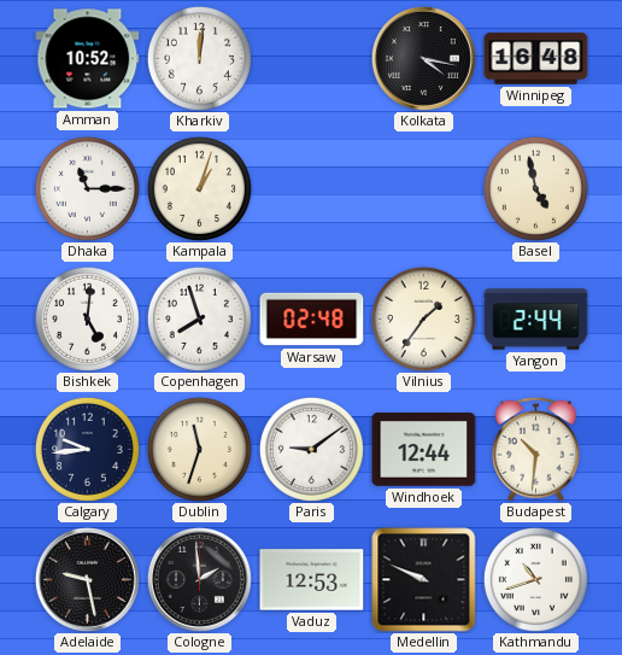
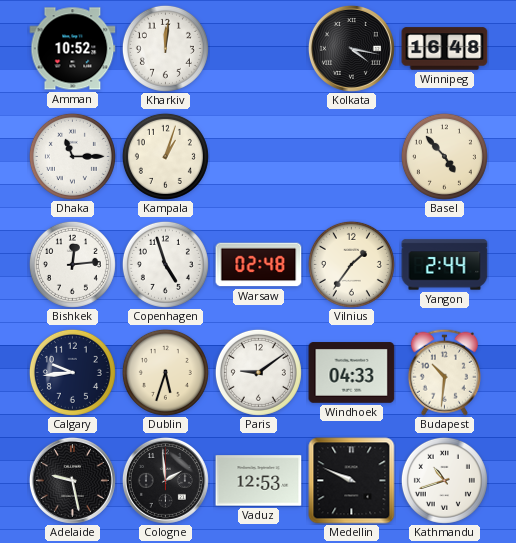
Basel: 4:58 -> 4:53
Bishkek: 5:01 -> 12:14
Copenhagen: 7:57 -> 4:57
Dublin: 11:33 -> 5:33
Windhoek: 12:44 -> 04:33
